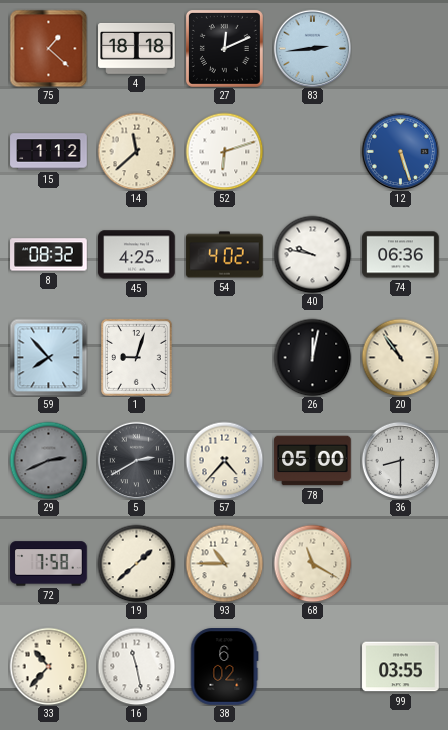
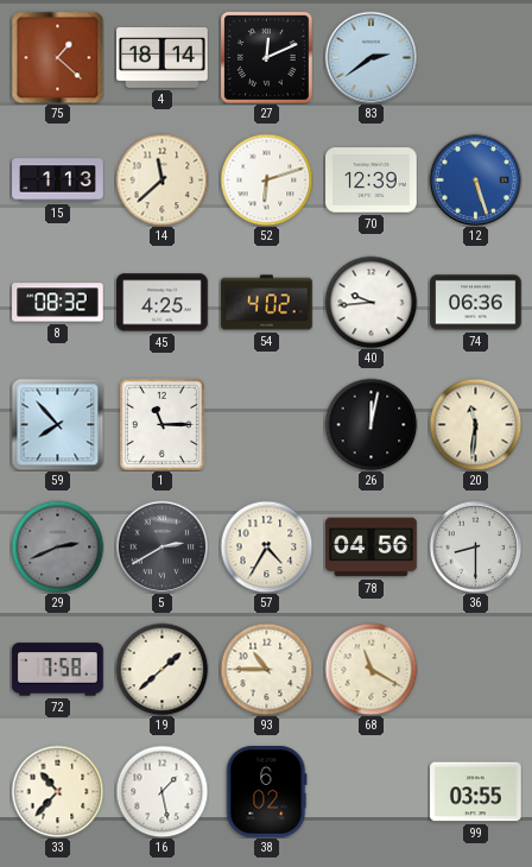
4: 18:18 -> 18:14
83: 2:44 -> 2:39
15: 1:12 -> 1:13
70: none -> 12:39
40: 9:47 -> 9:44
1: 9:03 -> 11:15
20: 10:54 -> 11:31
57: 4:37 -> 4:35
78: 05:00 -> 04:56
16: 11:28 -> 1:28
